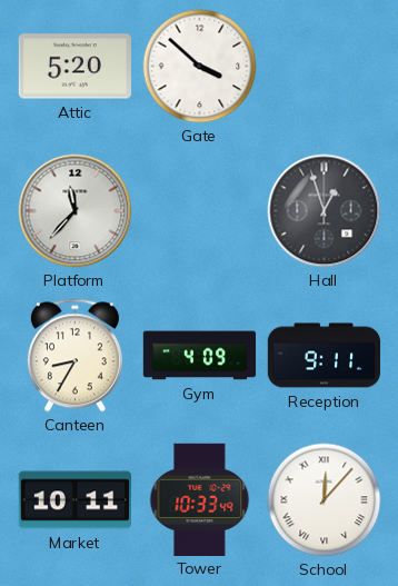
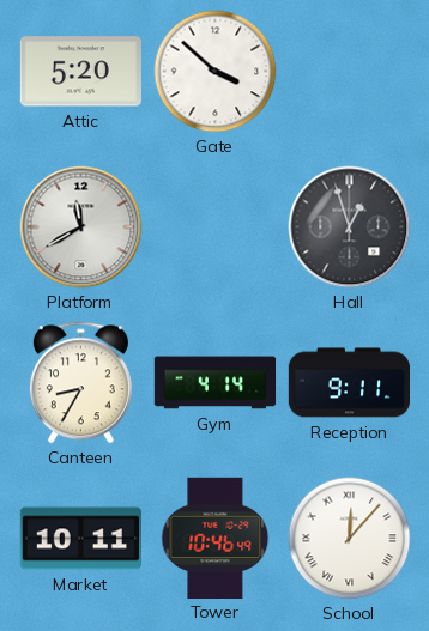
Platform: 11:37 -> 11:40
Gym: 4:09 -> 4:14
Tower: 10:33 -> 10:46
